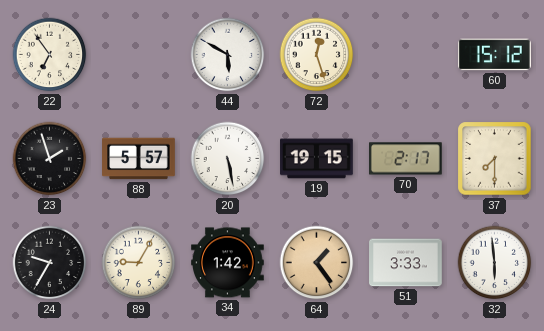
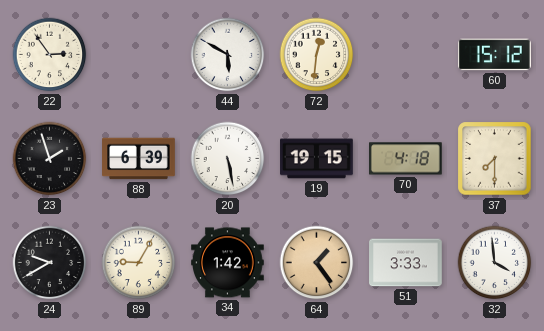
22: 6:54 -> 2:54
72: 12:27 -> 12:31
88: 5:57 -> 6:39
70: 2:17 -> 4:18
24: 9:35 -> 9:40
32: 5:59 -> 3:59
